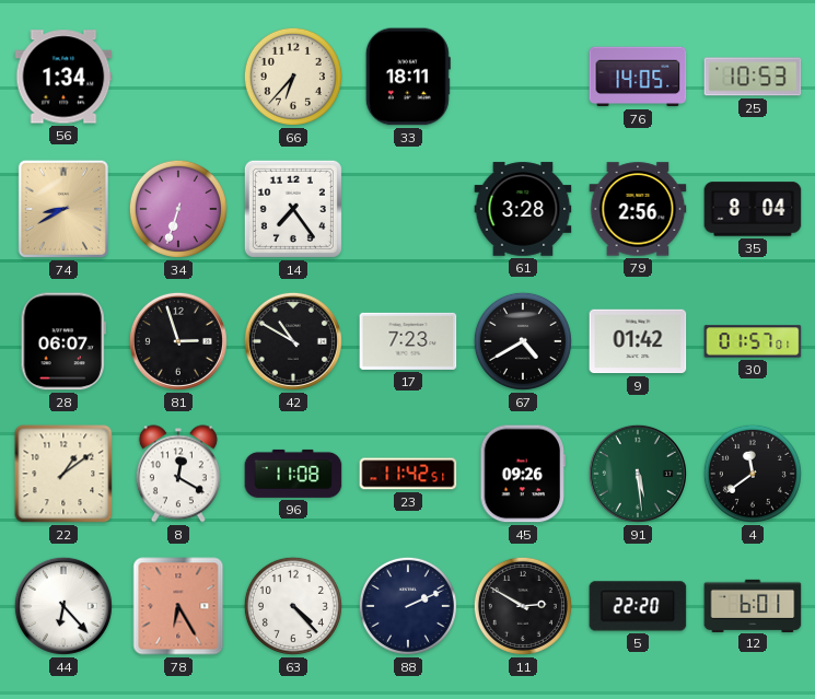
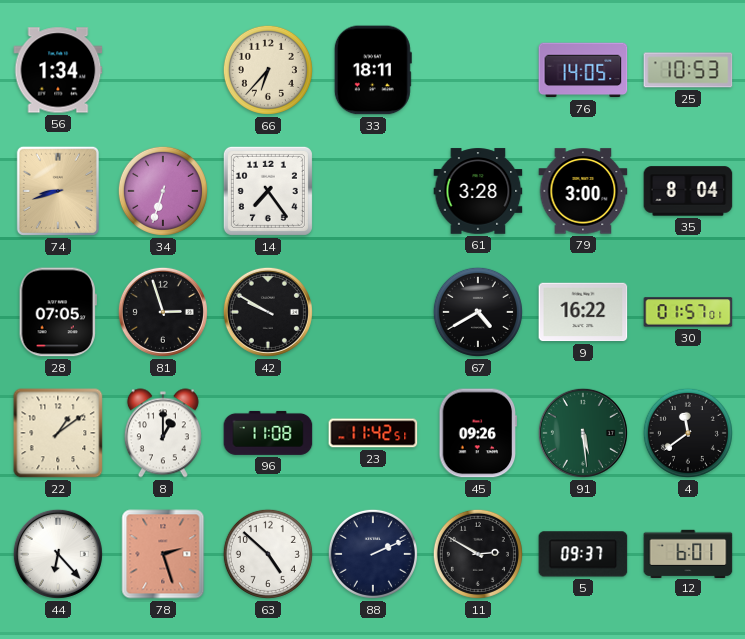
74: 8:40 -> 8:42
79: 2:56 -> 3:00
28: 06:07 -> 07:05
42: 10:50 -> 9:50
17: 7:23 -> none
9: 01:42 -> 16:22
8: 12:20 -> 1:00
78: 6:25 -> 2:27
63: 4:23 -> 4:52
5: 22:20 -> 09:37
